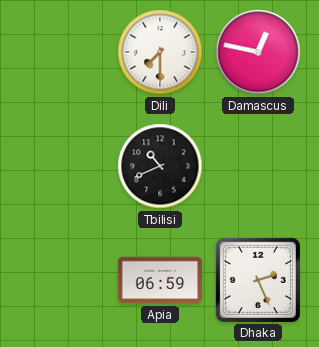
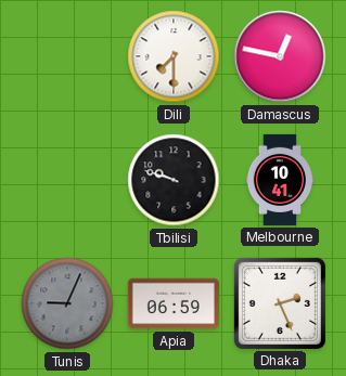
Tbilisi: 10:41 -> 9:48
Melbourne: none -> 10:41
Tunis: none -> 9:04
